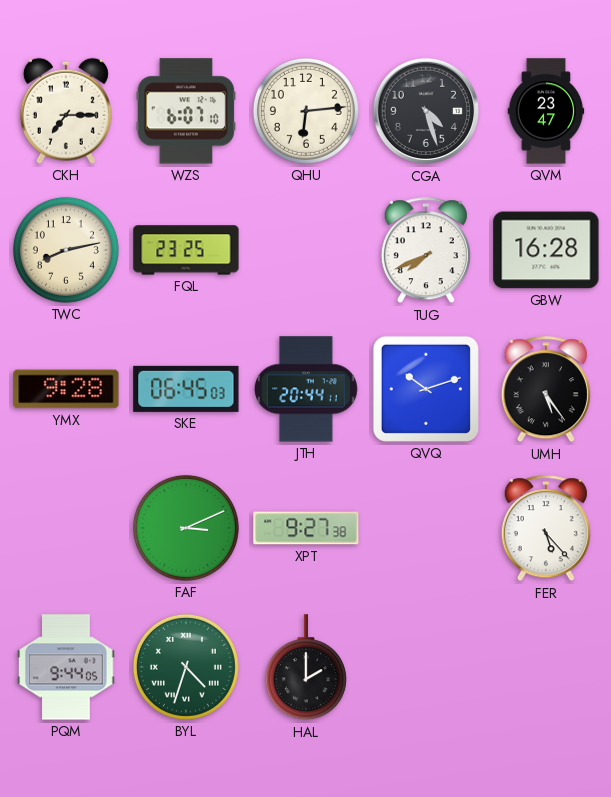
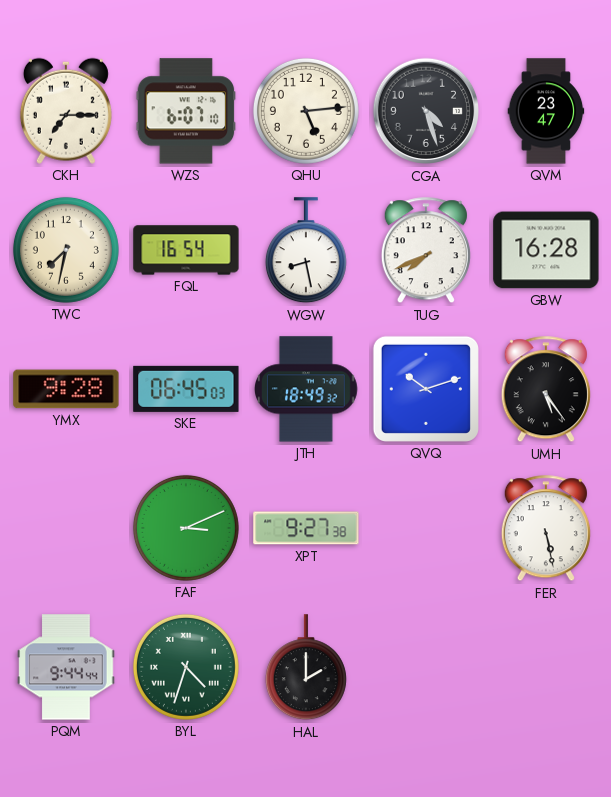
QHU: 6:14 -> 5:14
TWC: 8:13 -> 7:32
FQL: 23:25 -> 16:54
WGW: none -> 8:28
JTH: 20:44 -> 18:49
FER: 5:23 -> 5:28
PQM: 9:44:05 -> 9:44:44
